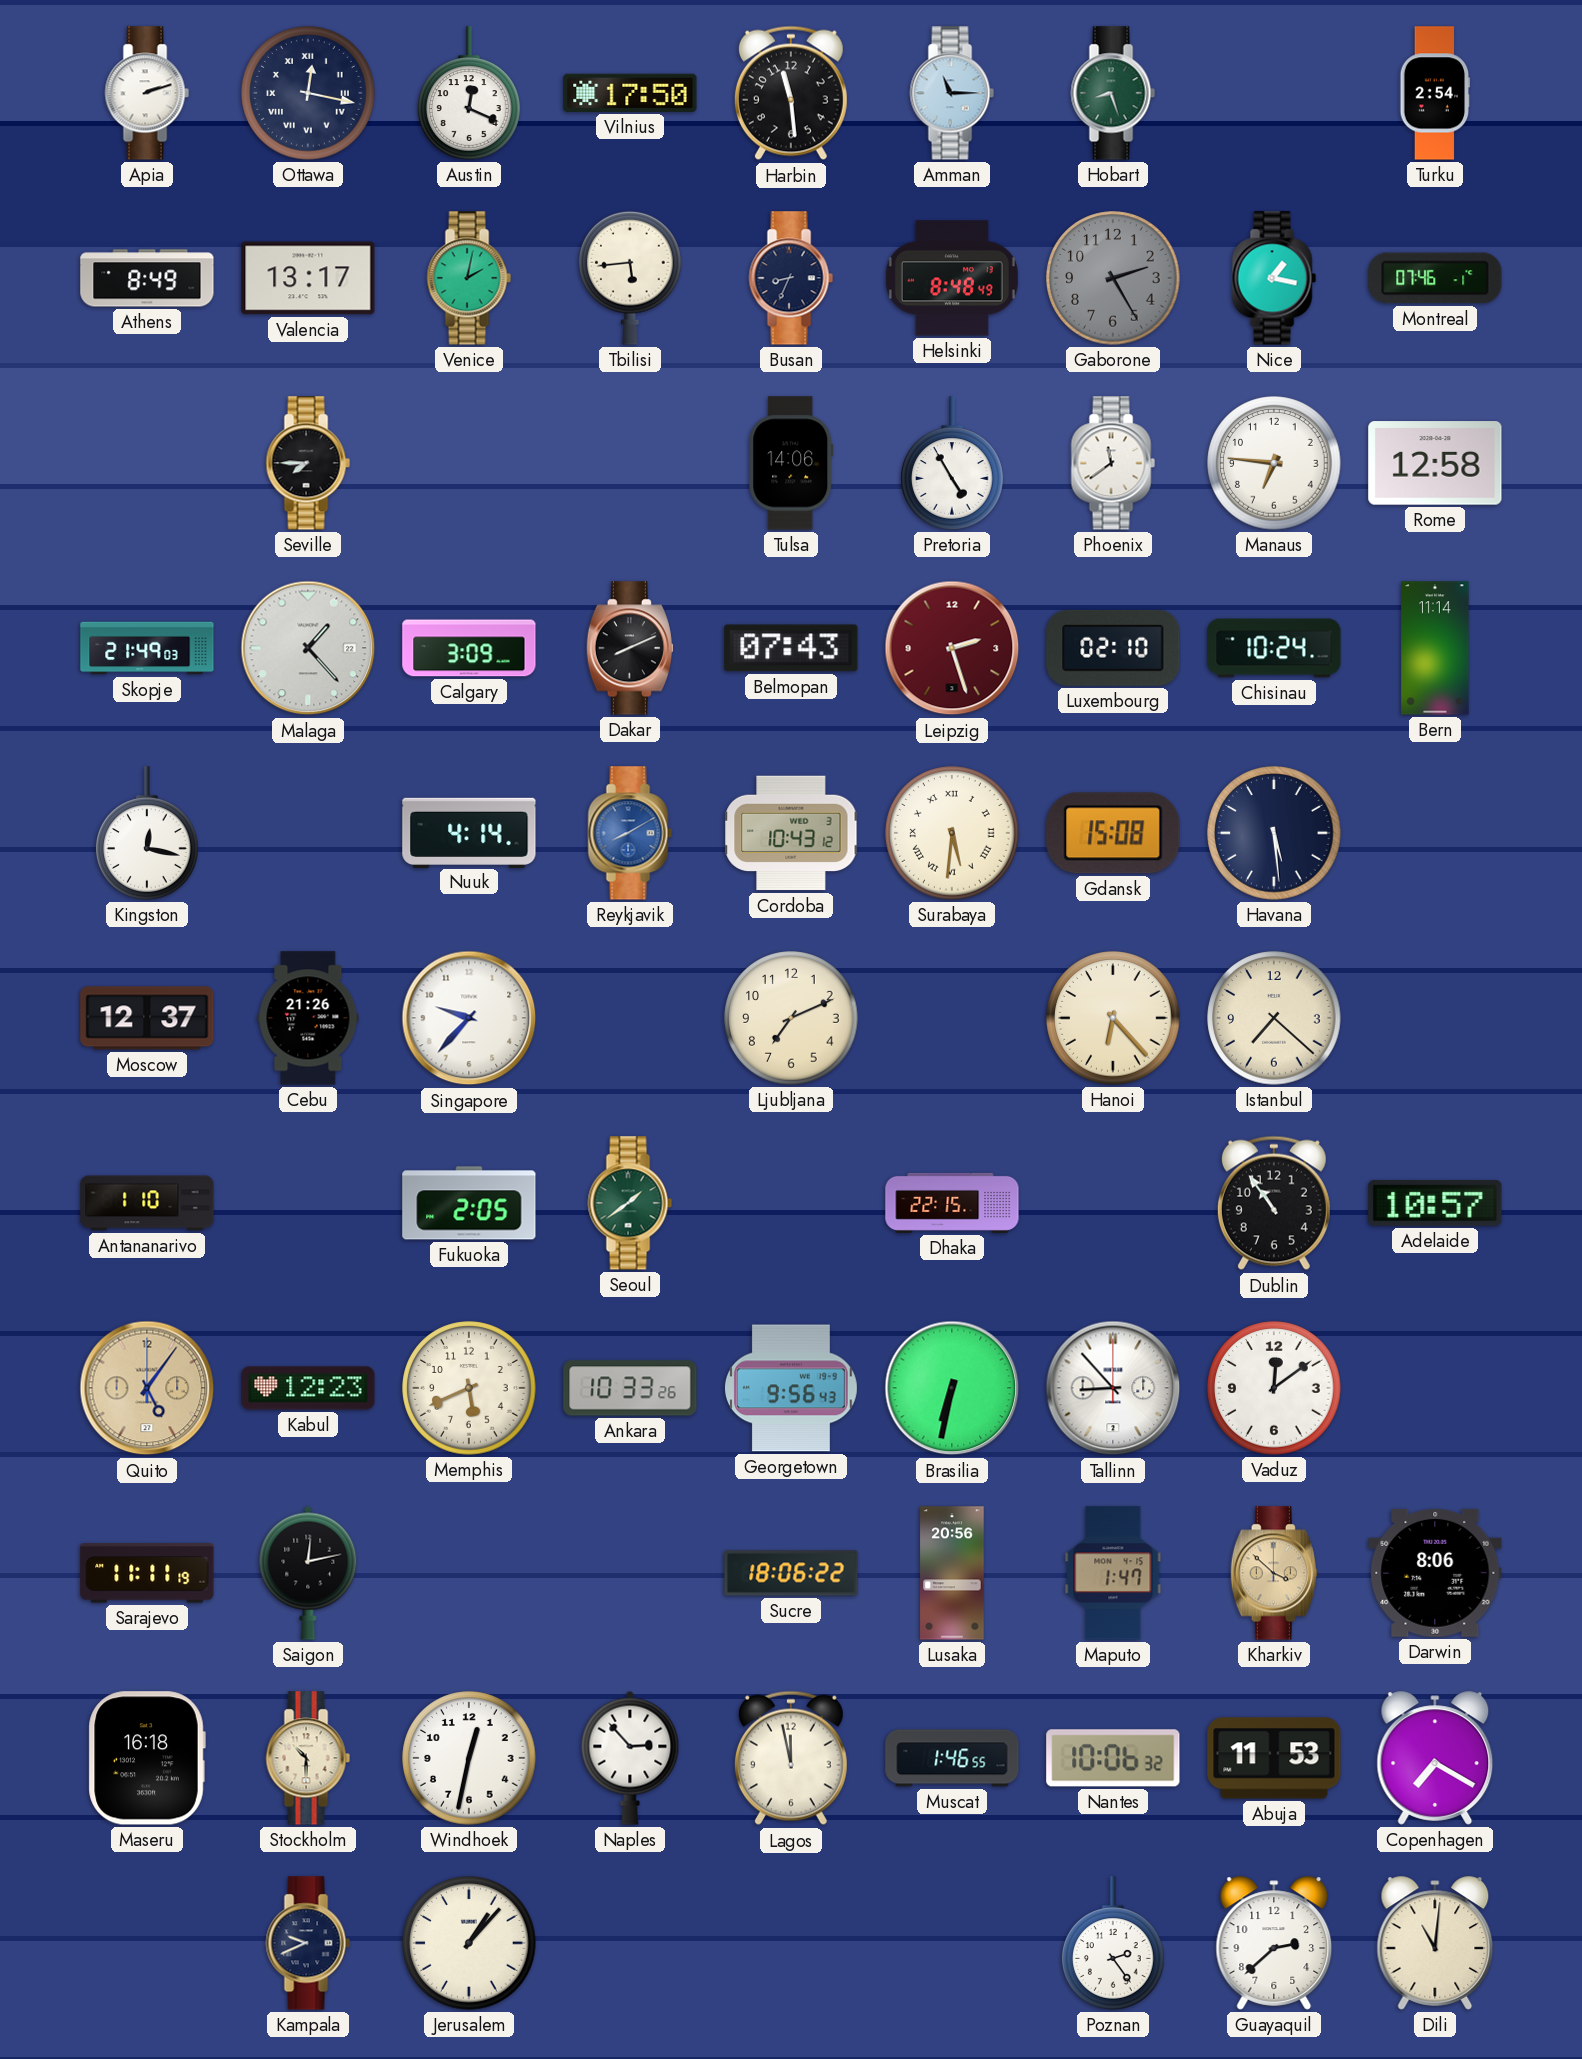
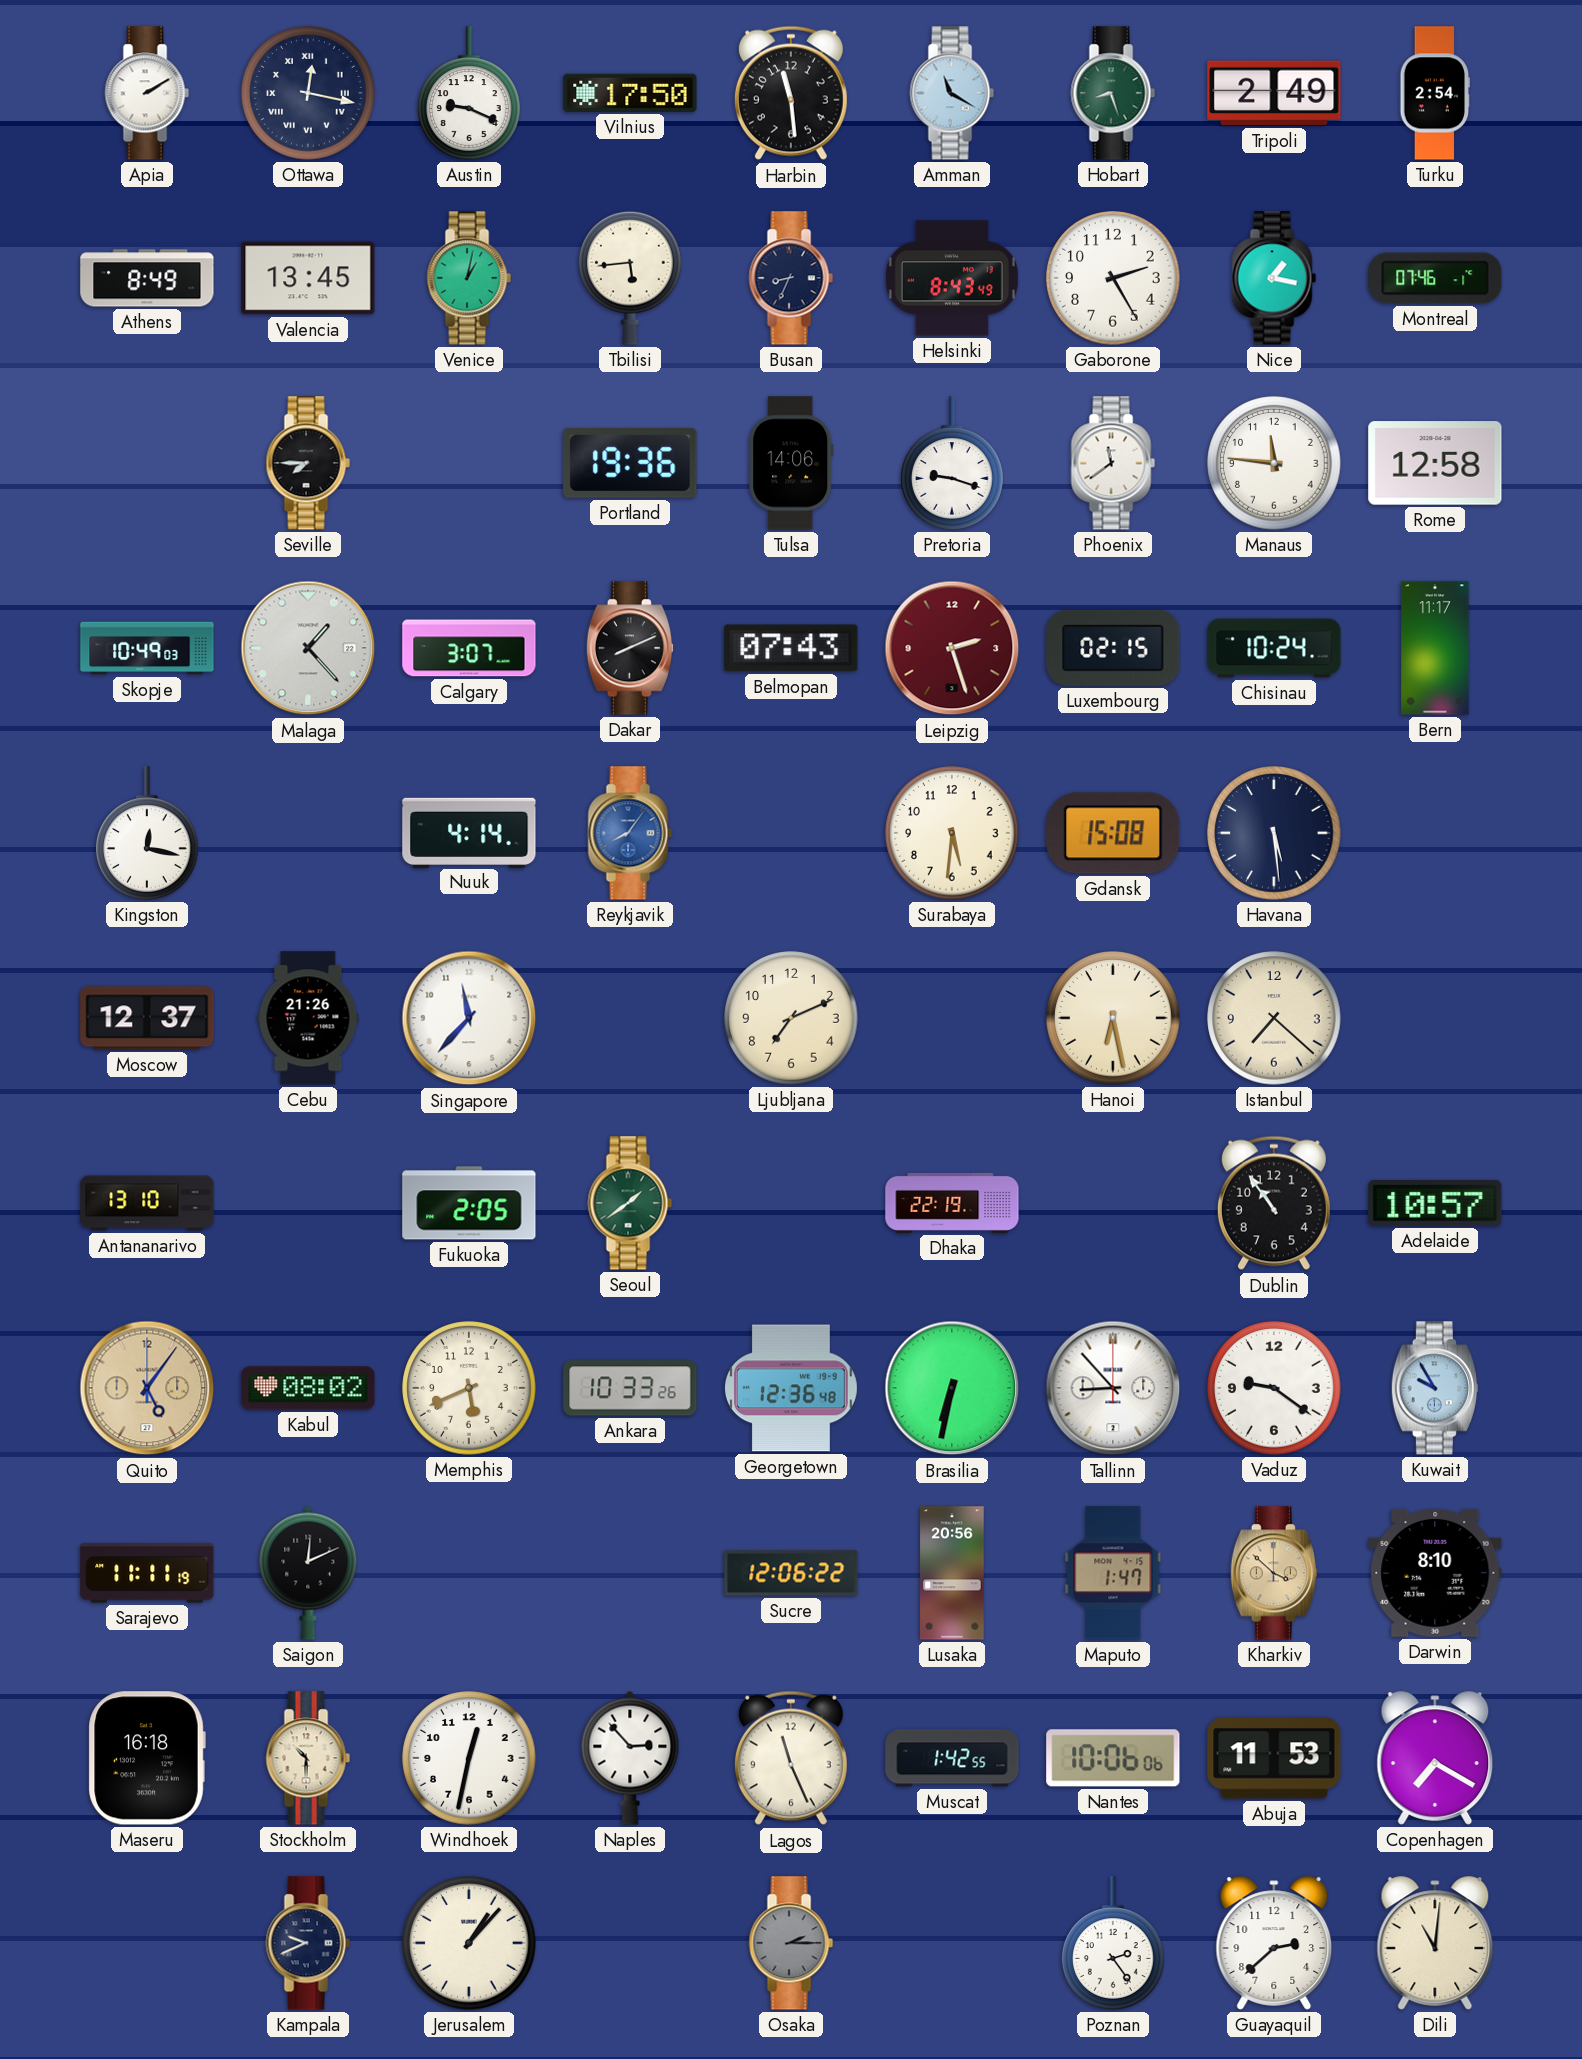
Apia: 2:12 -> 2:10
Austin: 12:19 -> 9:19
Amman: 11:15 -> 11:20
Tripoli: none -> 2:49
Valencia: 13:17 -> 13:45
Venice: 2:02 -> 1:02
Helsinki: 8:48 -> 8:43
Gaborone dial: grey -> white
Portland: none -> 19:36
Pretoria: 4:55 -> 9:18
Manaus: 6:46 -> 11:46
Skopje: 21:49 -> 10:49
Calgary: 3:09 -> 3:07
Luxembourg: 02:10 -> 02:15
Bern: 11:14 -> 11:17
Reykjavik: 8:10 -> 8:06
Cordoba: 10:43 -> none
Surabaya numerals: Roman -> Arabic
Singapore: 9:37 -> 11:37
Hanoi: 6:23 -> 6:28
Antananarivo: 1:10 -> 13:10
Dhaka: 22:15 -> 22:19
Kabul: 12:23 -> 08:02
Georgetown: 9:56 -> 12:36
Vaduz: 12:09 -> 9:21
Kuwait: none -> 9:55
Saigon: 12:13 -> 12:11
Sucre: 18:06 -> 12:06
Darwin: 8:06 -> 8:10
Lagos: 11:58 -> 11:26
Muscat: 1:46 -> 1:42
Nantes: 10:06:32 -> 10:06:06
Osaka: none -> 2:15
